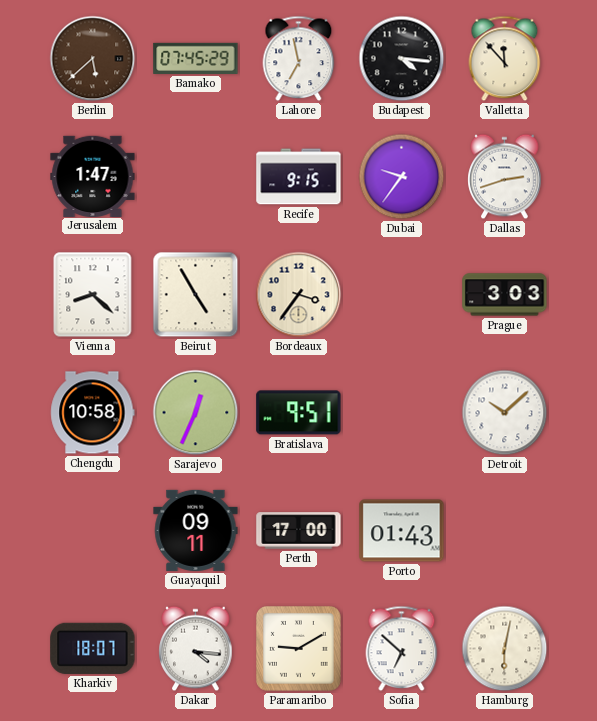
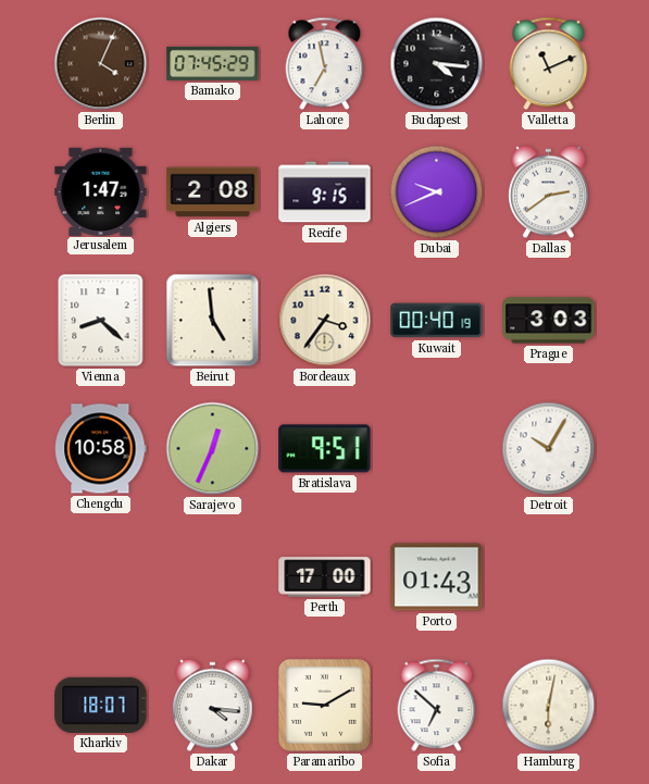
Berlin: 5:38 -> 4:04
Valletta: 11:53 -> 11:11
Algiers: none -> 2:08
Dubai: 9:36 -> 9:41
Dallas: 2:42 -> 2:39
Beirut: 4:55 -> 4:59
Kuwait: none -> 00:40
Detroit: 10:08 -> 10:05
Guayaquil: 09:11 -> none
